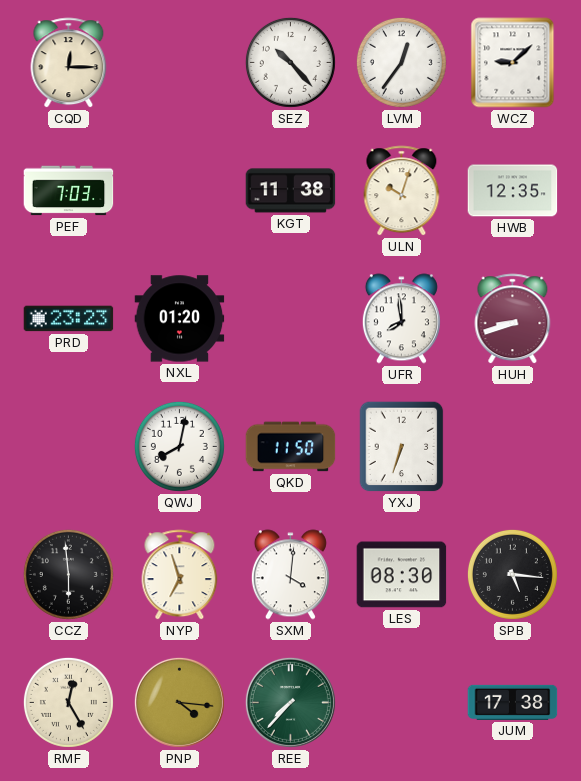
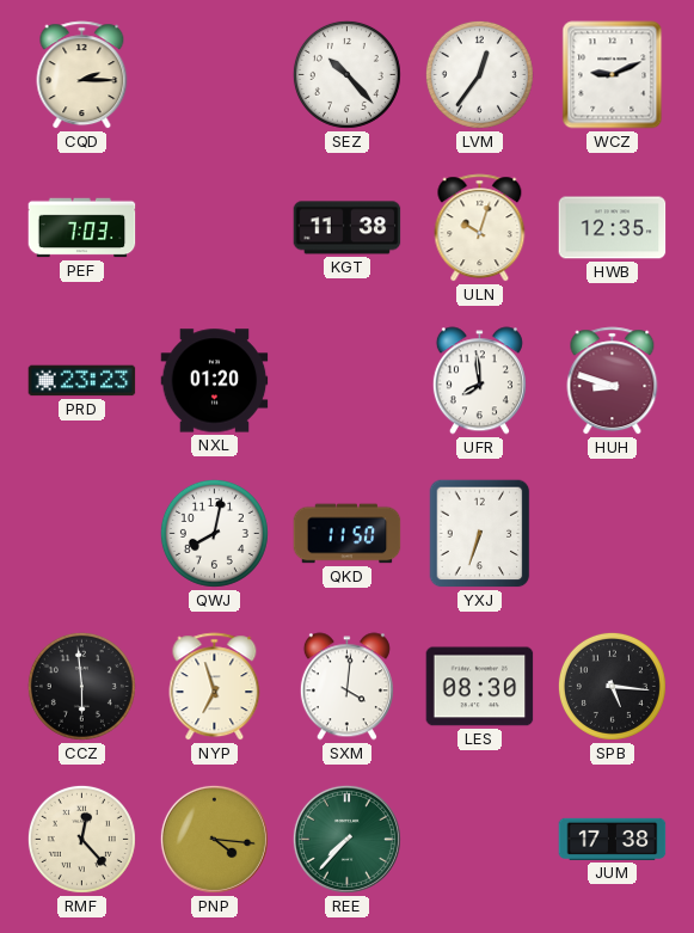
CQD: 12:15 -> 2:15
WCZ: 9:08 -> 9:11
HUH: 8:42 -> 8:48
RMF: 12:25 -> 12:23
